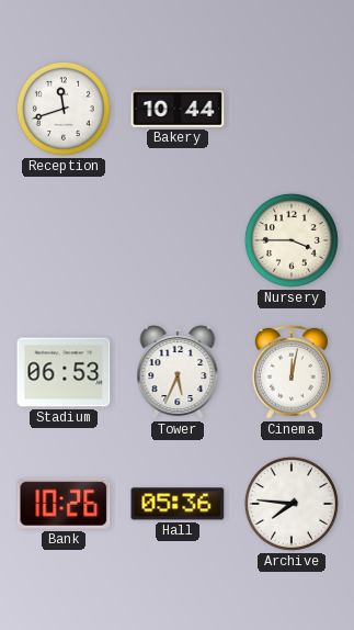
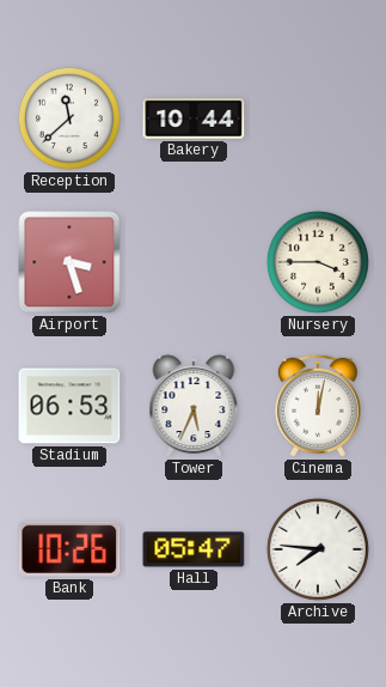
Reception: 11:42 -> 11:38
Airport: none -> 3:27
Hall: 05:36 -> 05:47
